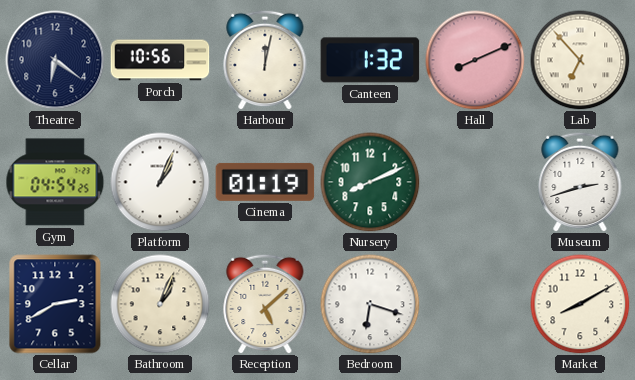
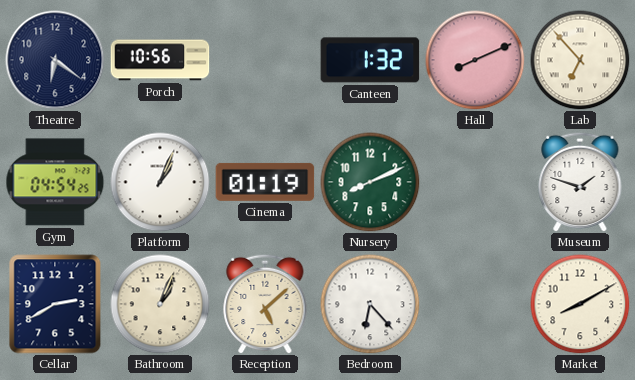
Harbour: 12:02 -> none
Museum: 2:42 -> 1:48
Bedroom: 6:18 -> 6:23
